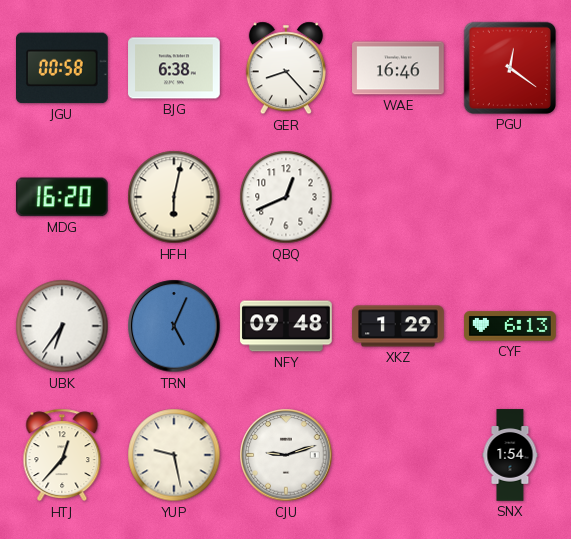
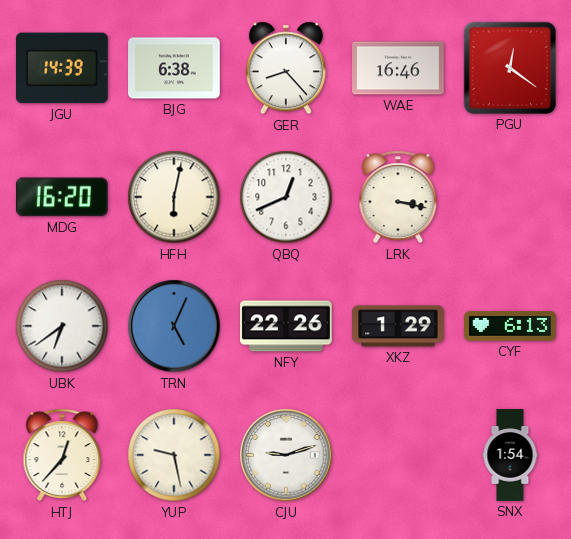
JGU: 00:58 -> 14:39
LRK: none -> 3:17
UBK: 6:36 -> 6:39
NFY: 09:48 -> 22:26
